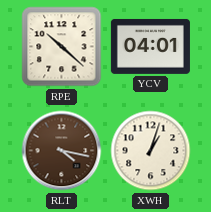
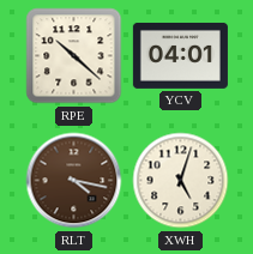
XWH: 1:03 -> 5:03
